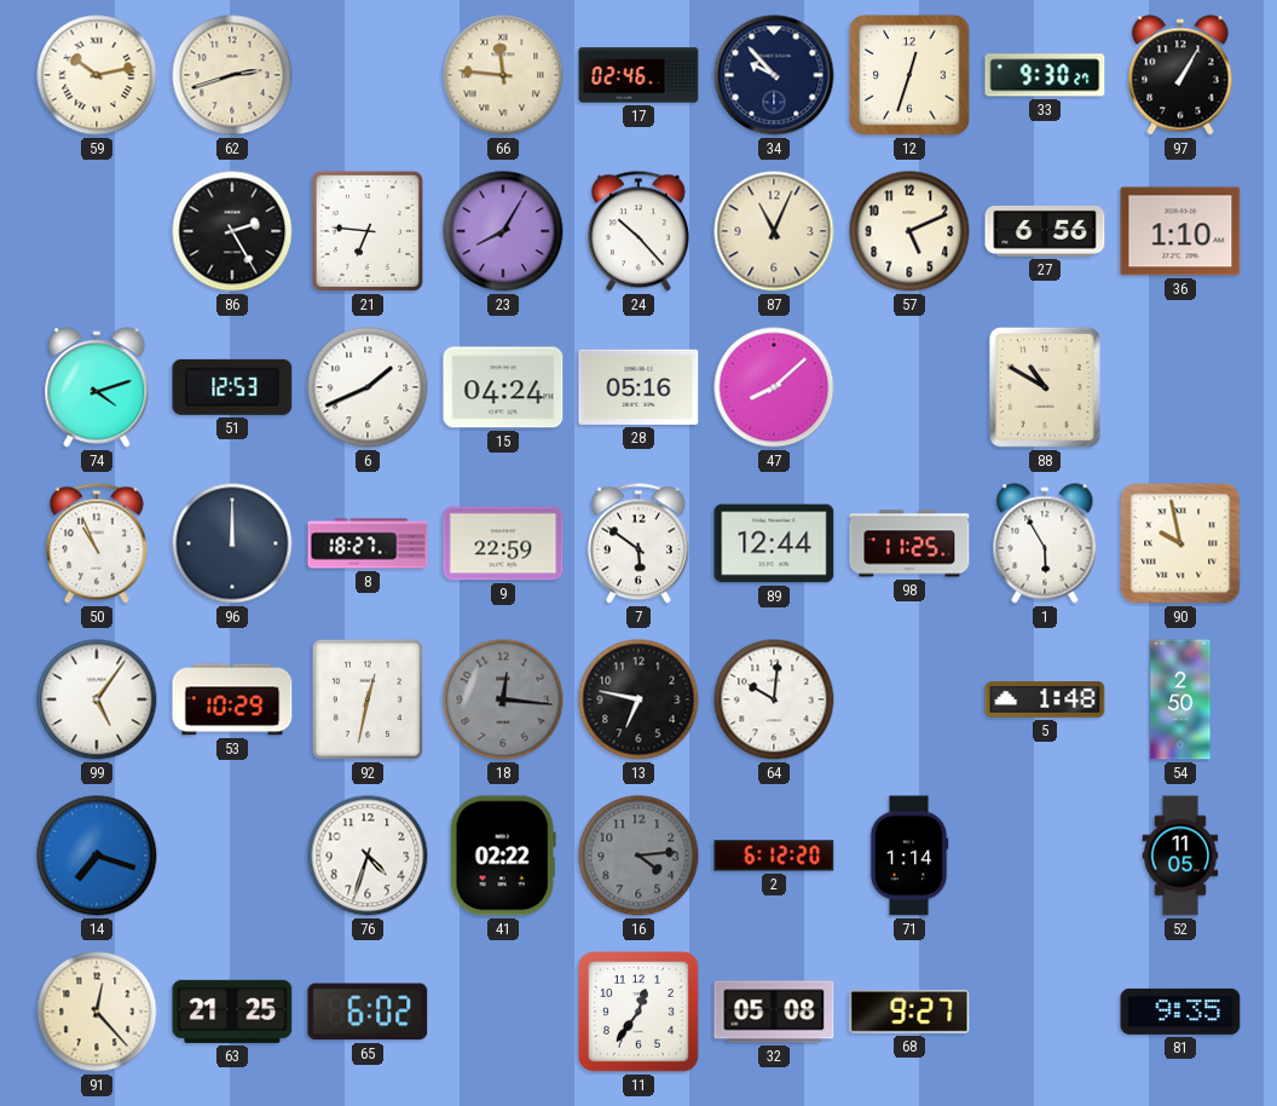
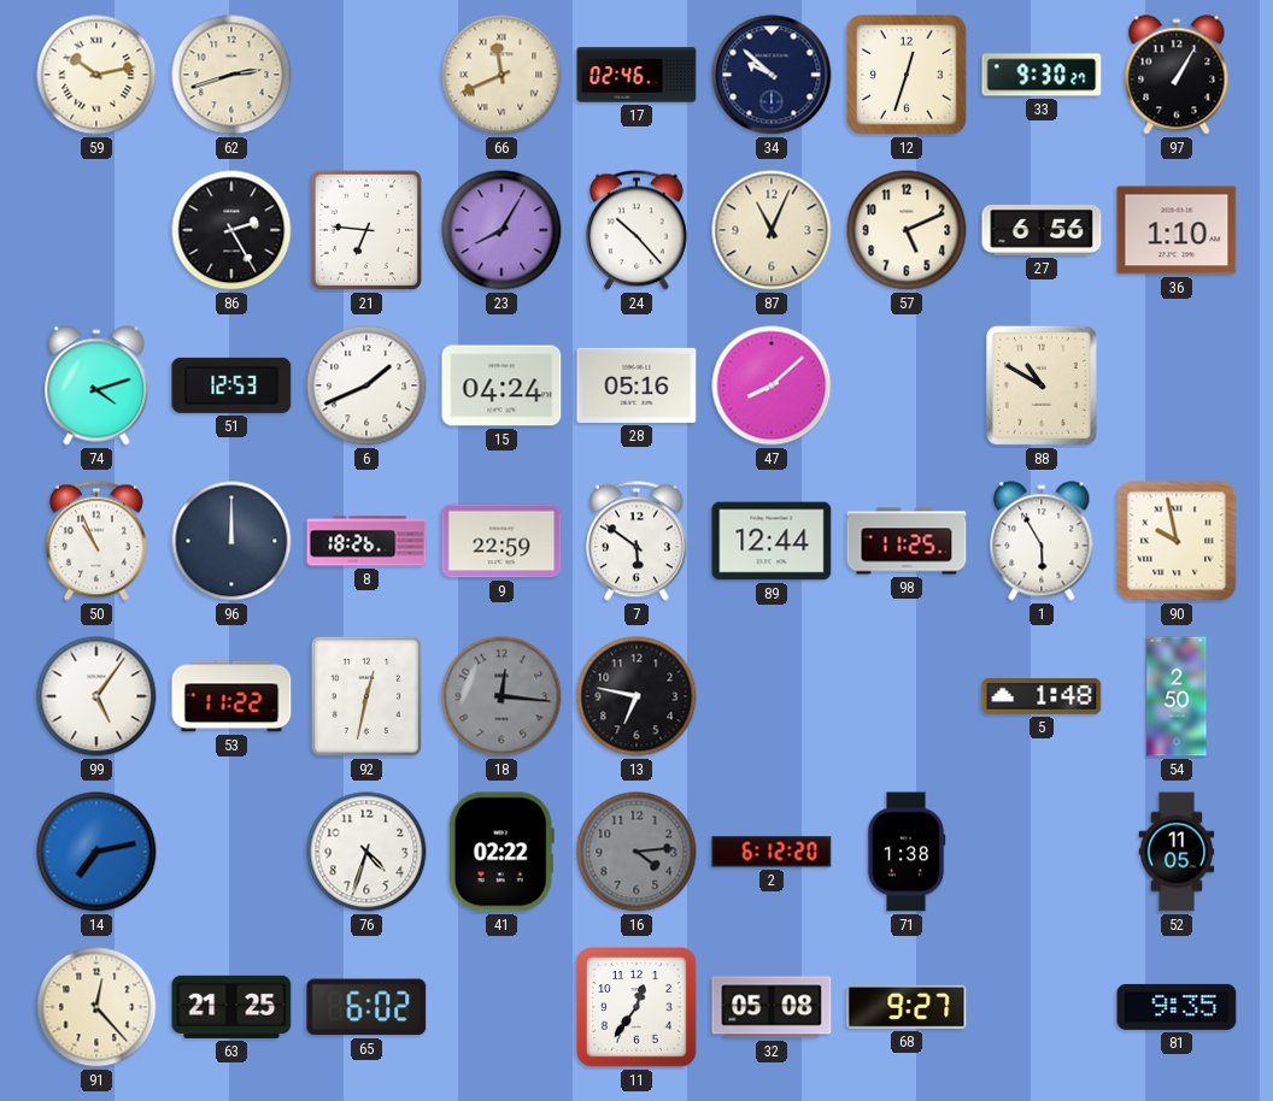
66: 11:46 -> 11:41
34: 9:53 -> 9:52
8: 18:27 -> 18:26
53: 10:29 -> 11:22
64: 10:01 -> none
14: 7:18 -> 7:13
71: 1:14 -> 1:38
